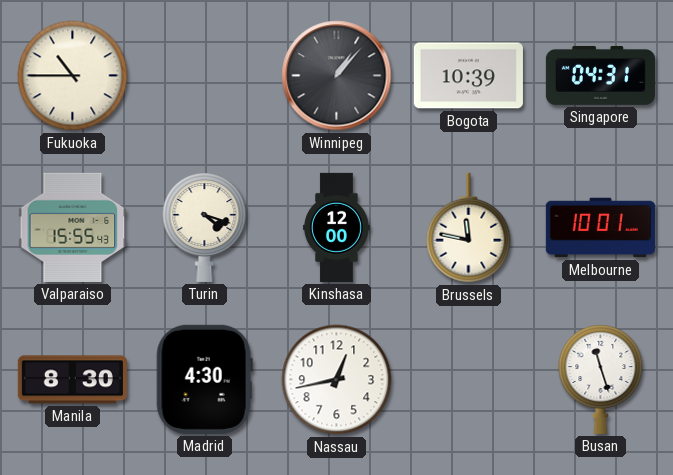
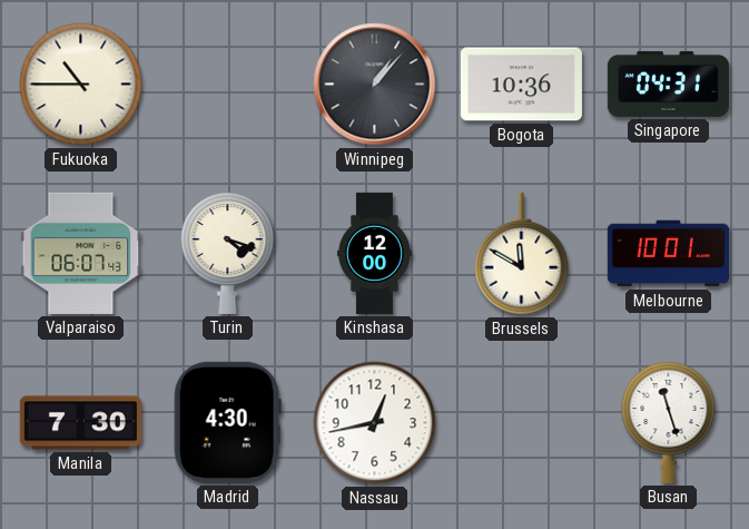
Bogota: 10:39 -> 10:36
Valparaiso: 15:55 -> 06:07
Brussels: 11:47 -> 11:50
Manila: 8:30 -> 7:30
